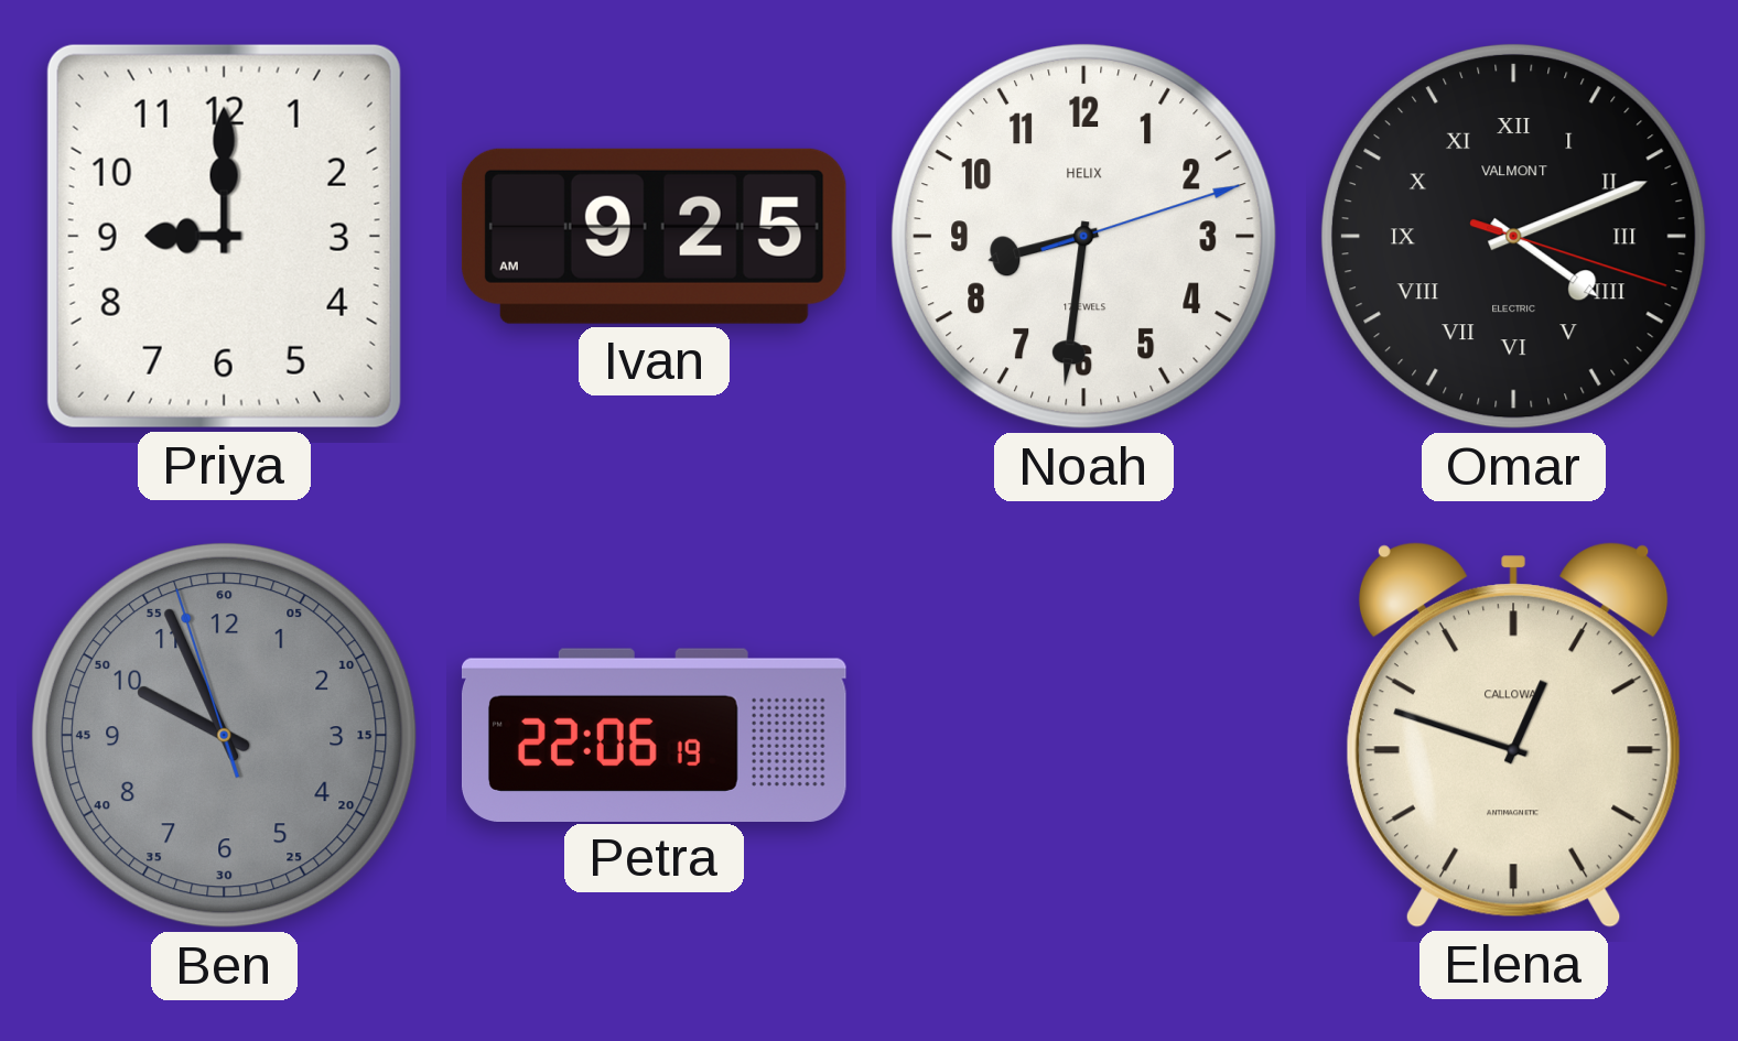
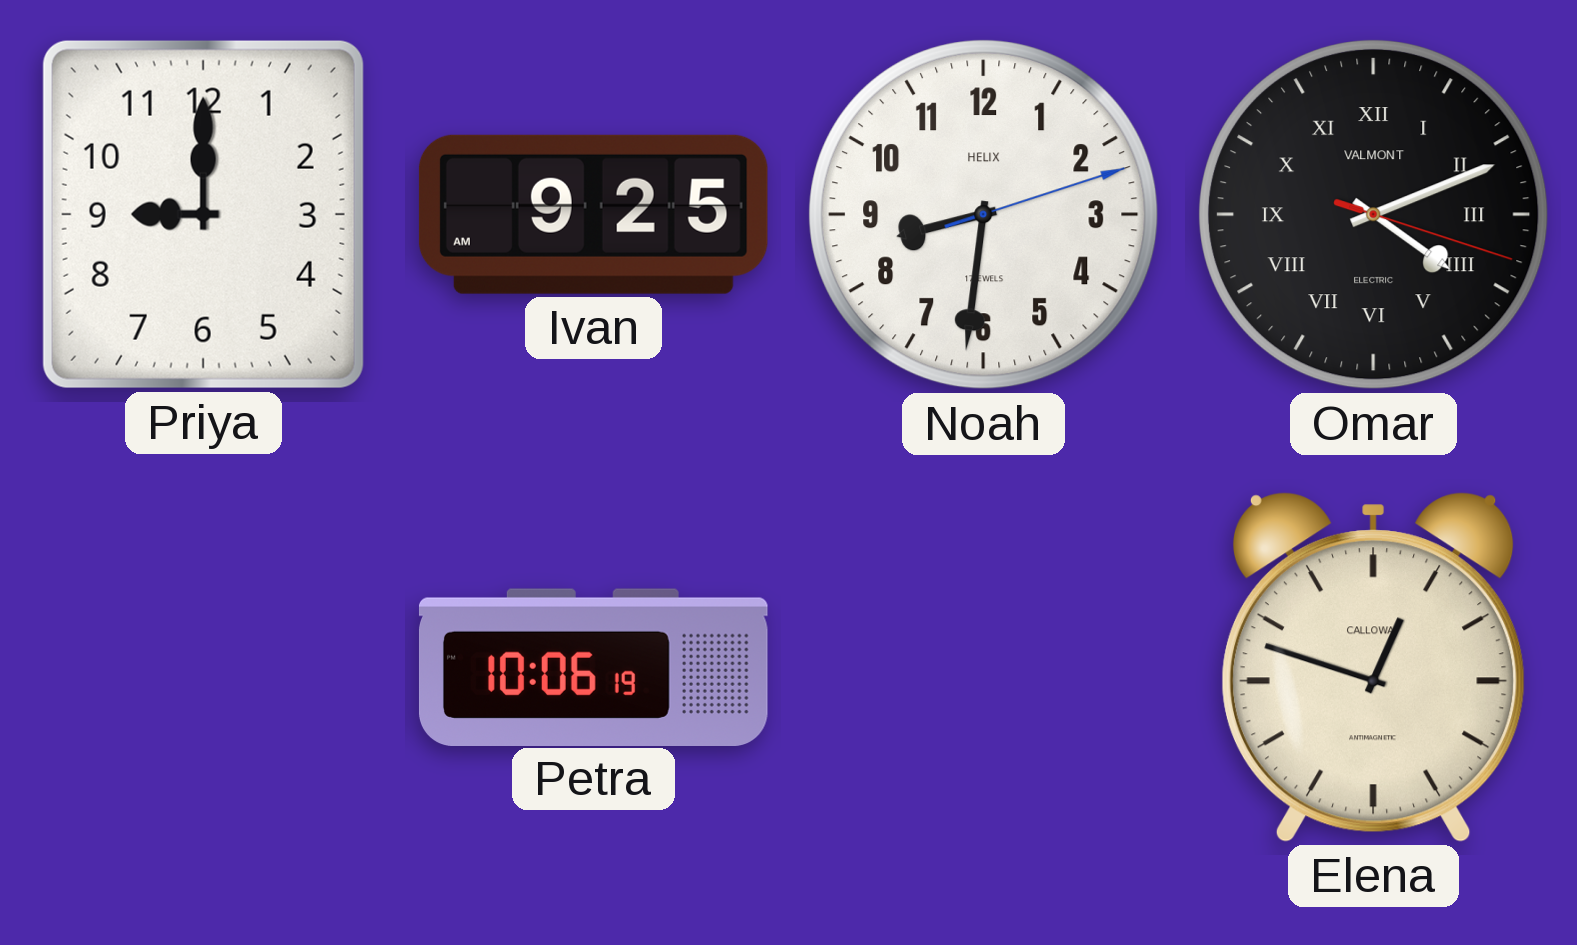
Ben: 9:55 -> none
Petra: 22:06 -> 10:06
